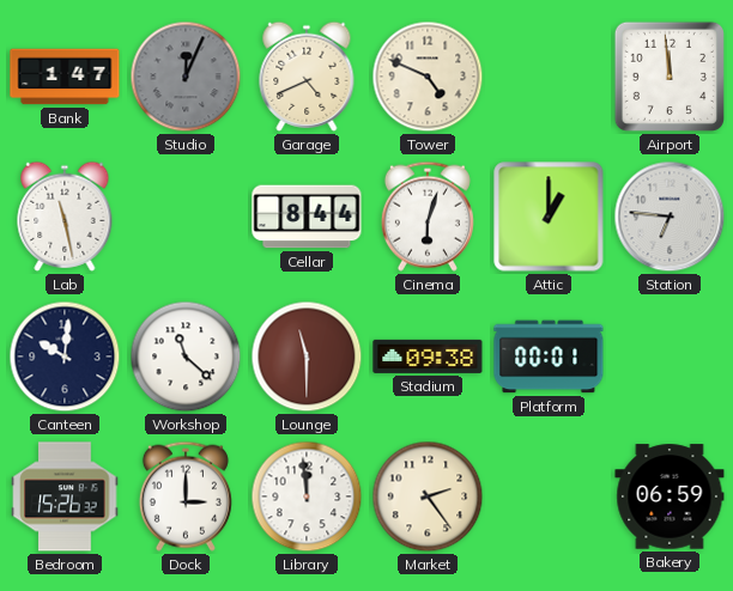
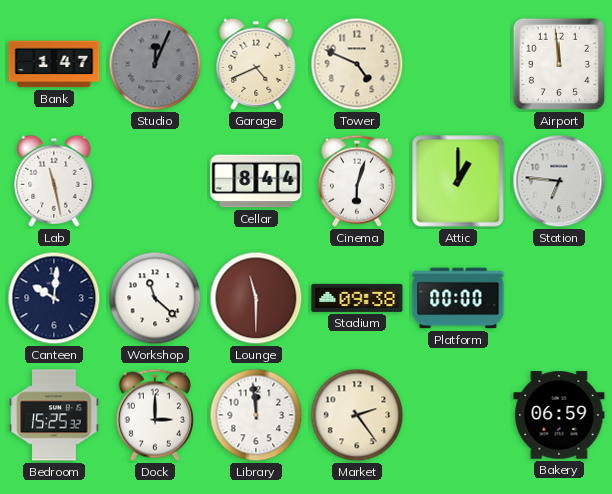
Platform: 00:01 -> 00:00
Bedroom: 15:26 -> 15:25
